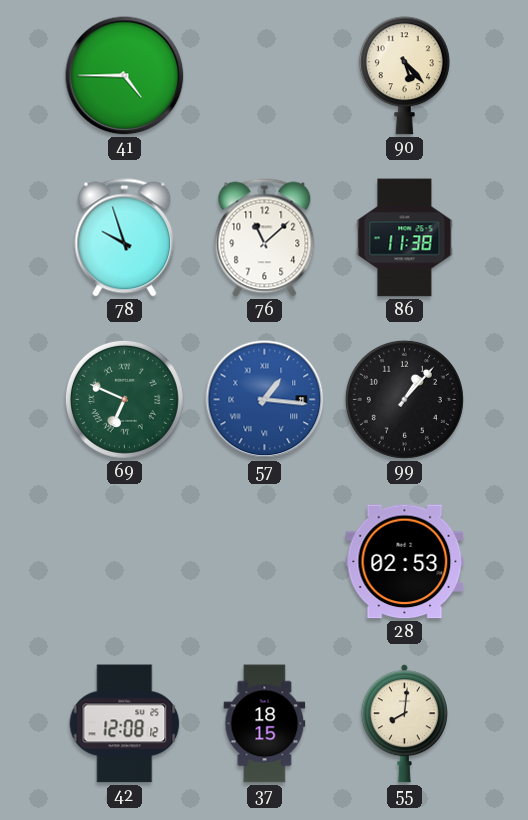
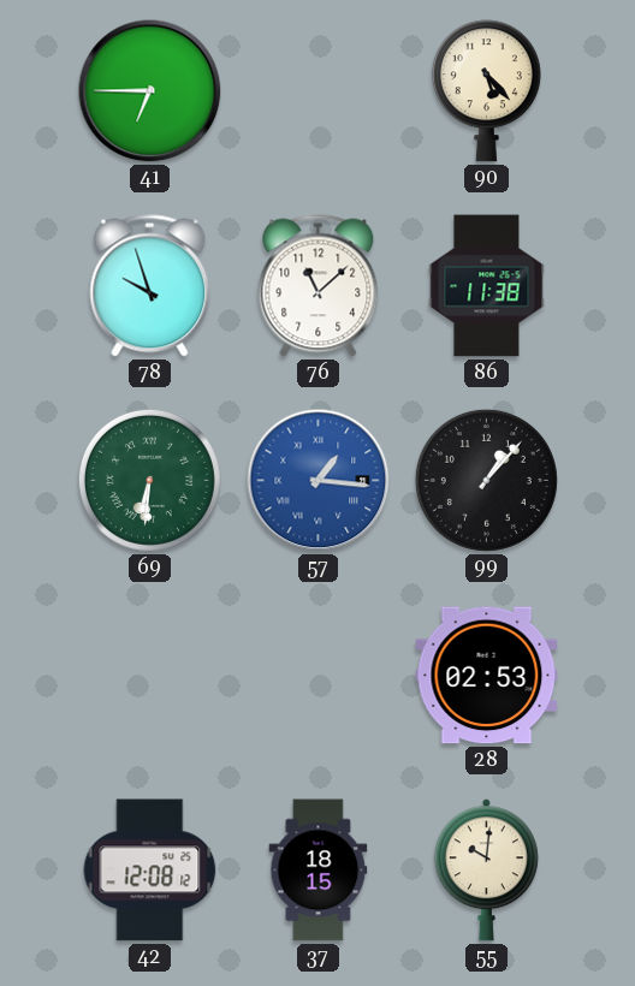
41: 4:45 -> 6:45
69: 6:49 -> 6:31
55: 8:01 -> 10:01
